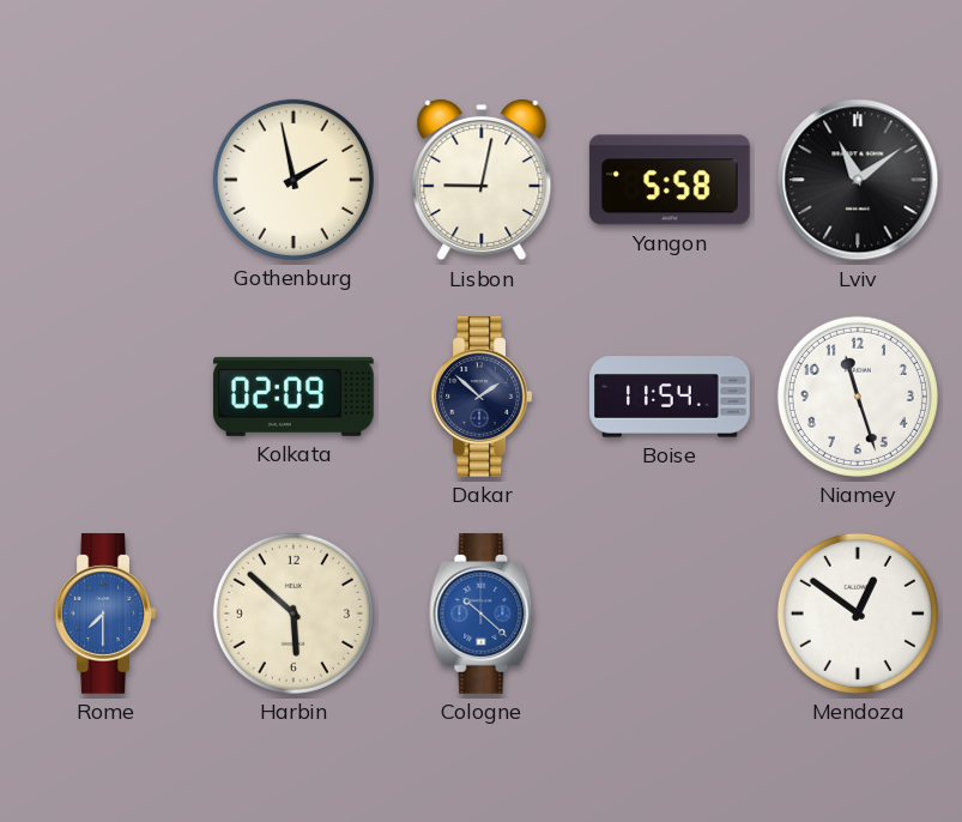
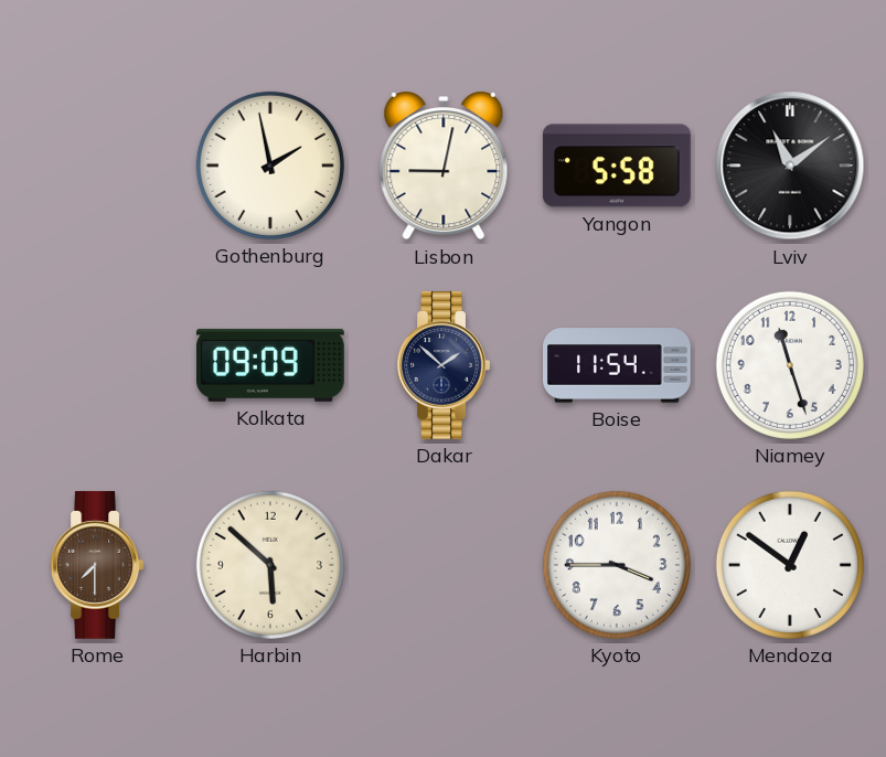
Kolkata: 02:09 -> 09:09
Rome dial: blue -> brown
Cologne: 10:22 -> none
Kyoto: none -> 3:45
